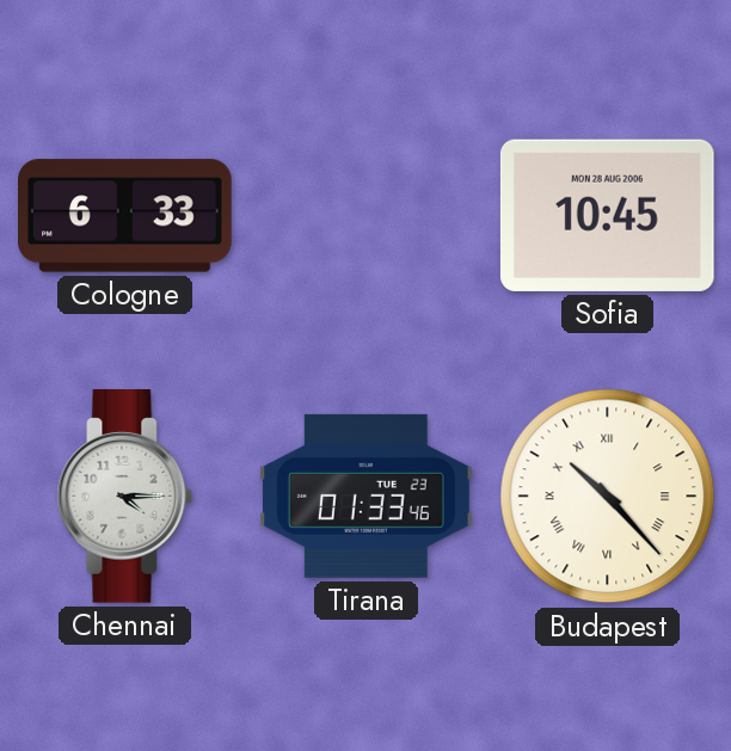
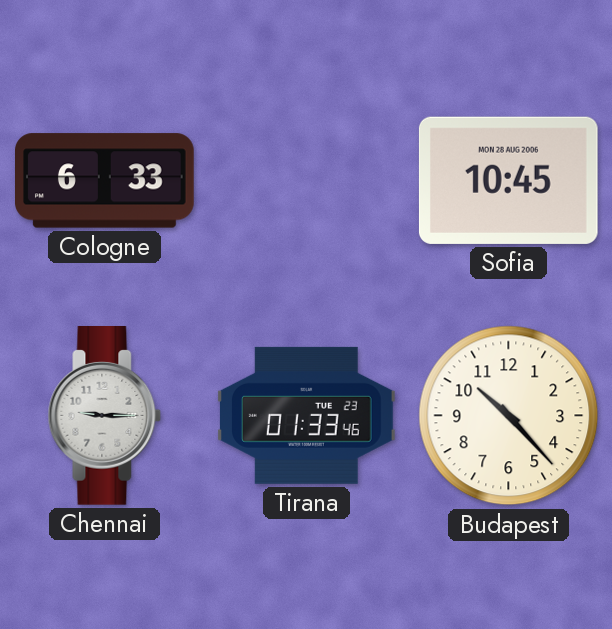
Chennai: 4:15 -> 9:15
Budapest numerals: Roman -> Arabic
